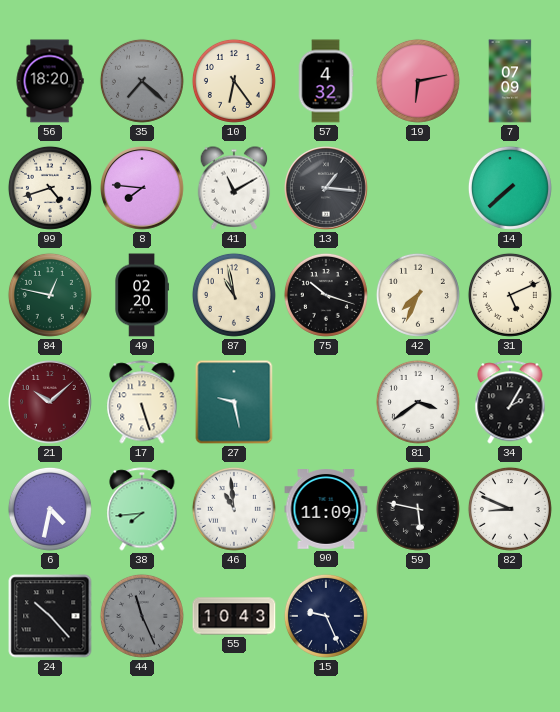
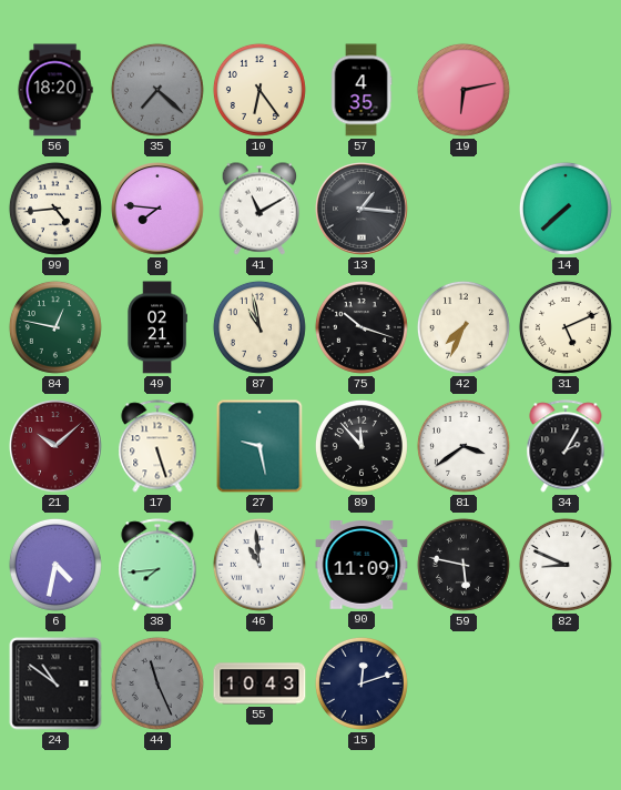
57: 4:32 -> 4:35
7: 07:09 -> none
99: 4:42 -> 4:44
49: 02:20 -> 02:21
89: none -> 11:53
24: 10:23 -> 10:51
15: 9:26 -> 12:12
